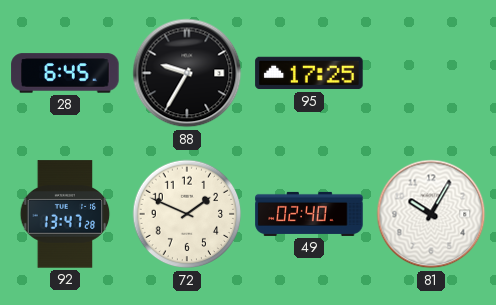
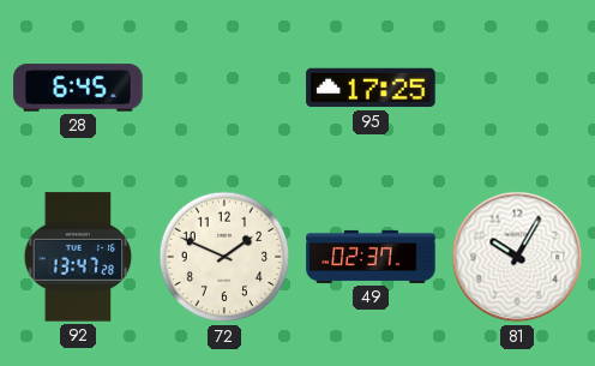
88: 9:35 -> none
49: 02:40 -> 02:37
